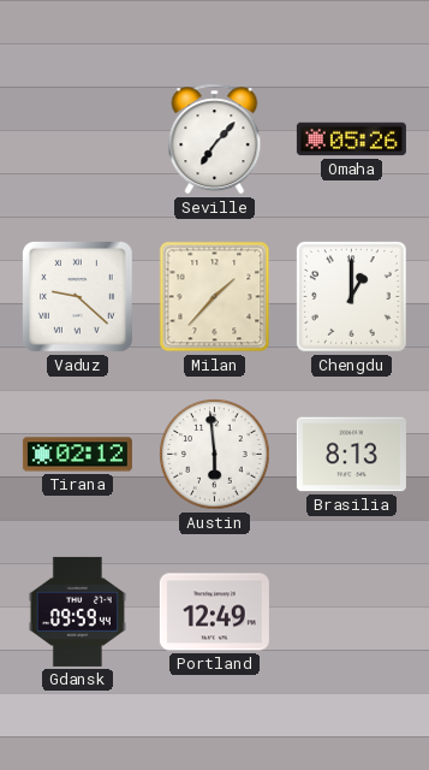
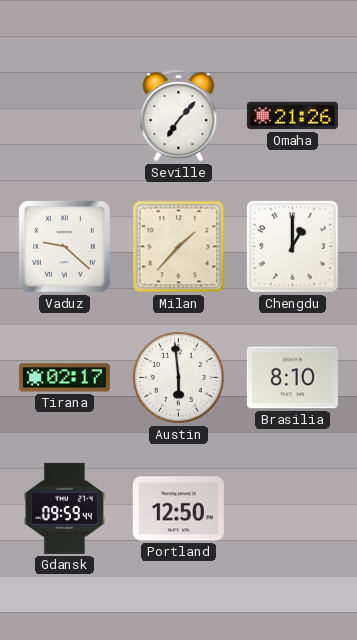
Omaha: 05:26 -> 21:26
Tirana: 02:12 -> 02:17
Brasilia: 8:13 -> 8:10
Portland: 12:49 -> 12:50
